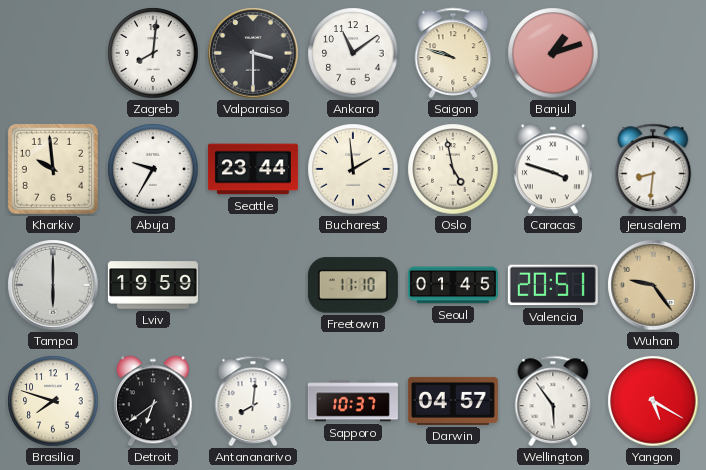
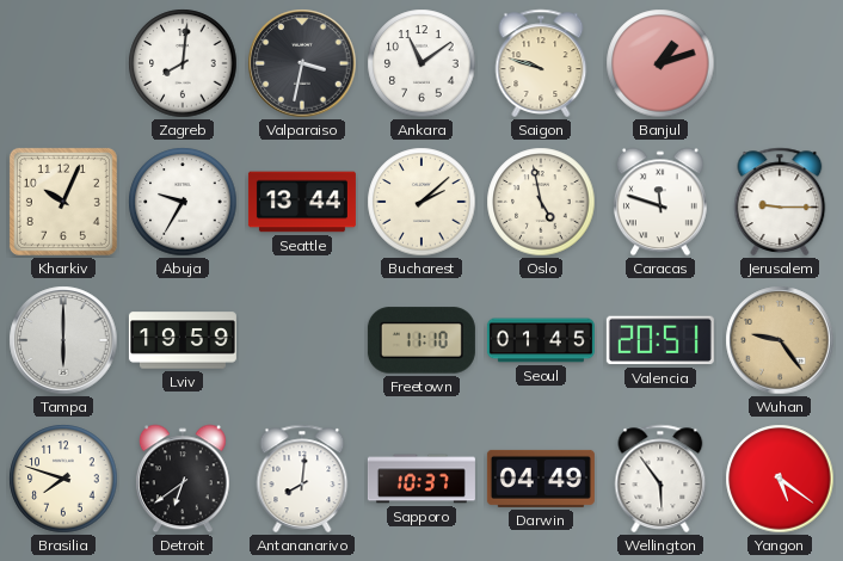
Valparaiso: 3:30 -> 3:32
Kharkiv: 9:59 -> 10:04
Seattle: 23:44 -> 13:44
Bucharest: 1:59 -> 2:08
Caracas: 3:48 -> 11:48
Jerusalem: 8:31 -> 9:15
Darwin: 04:57 -> 04:49
Yangon: 5:20 -> 5:21
